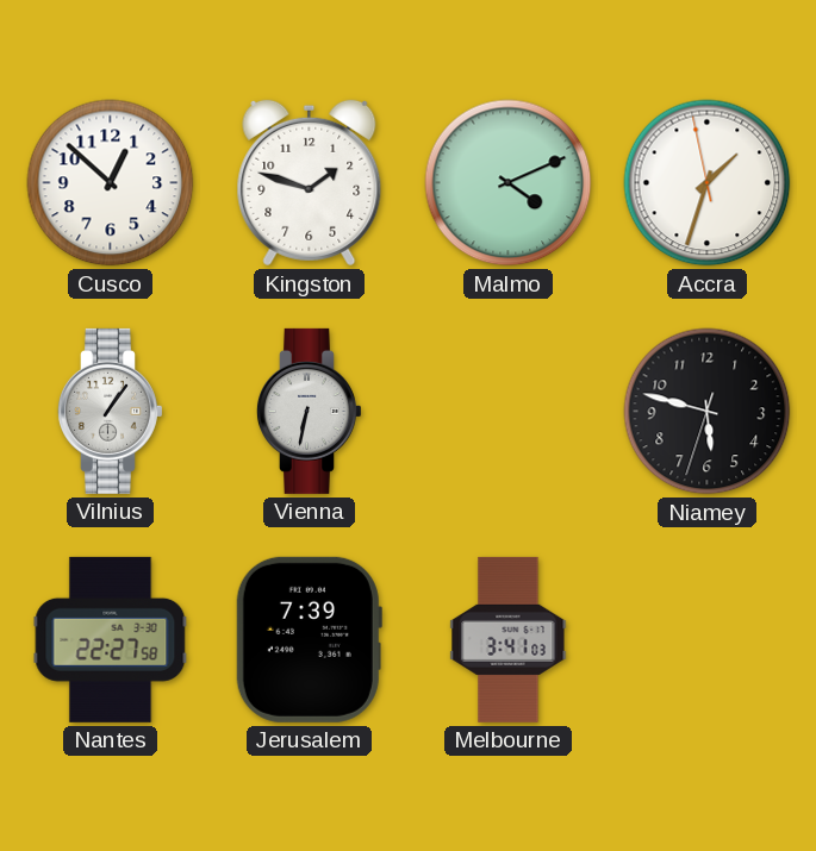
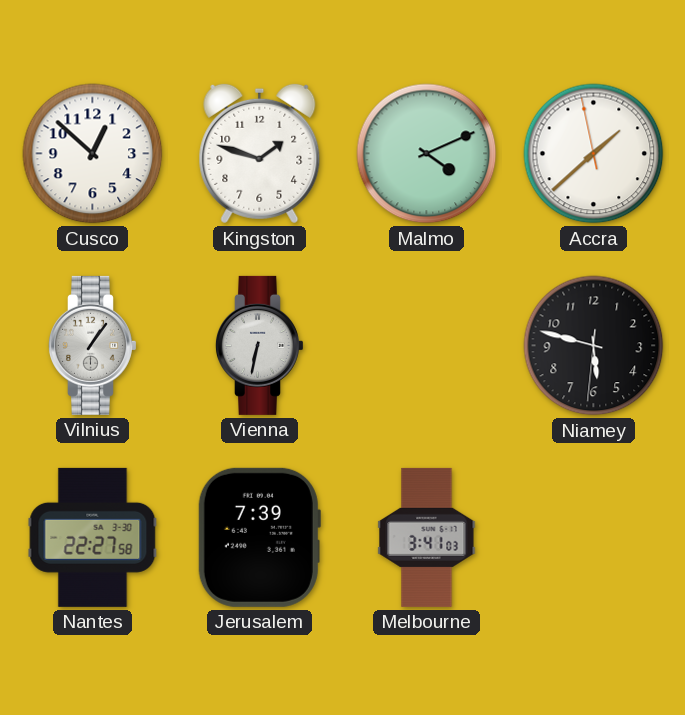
Accra: 1:32 -> 1:37
Niamey: 5:47:33 -> 5:47:31
